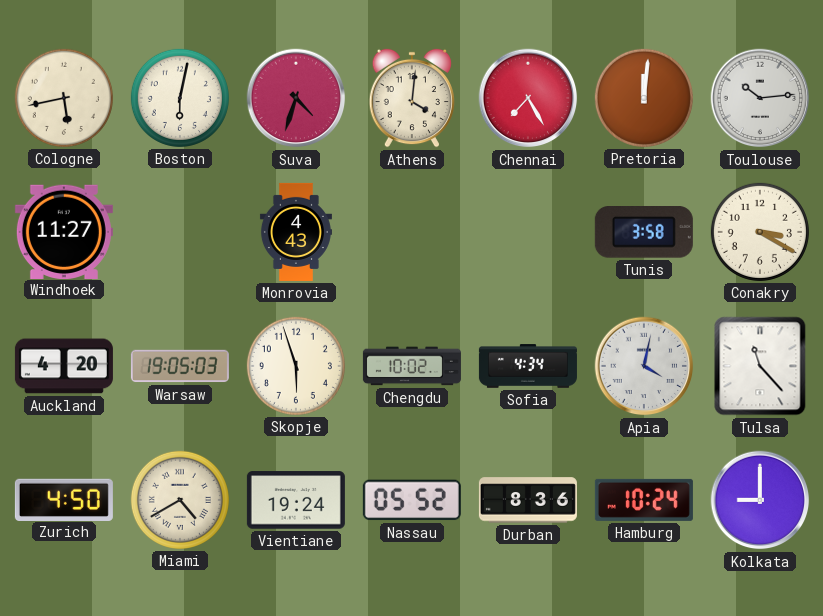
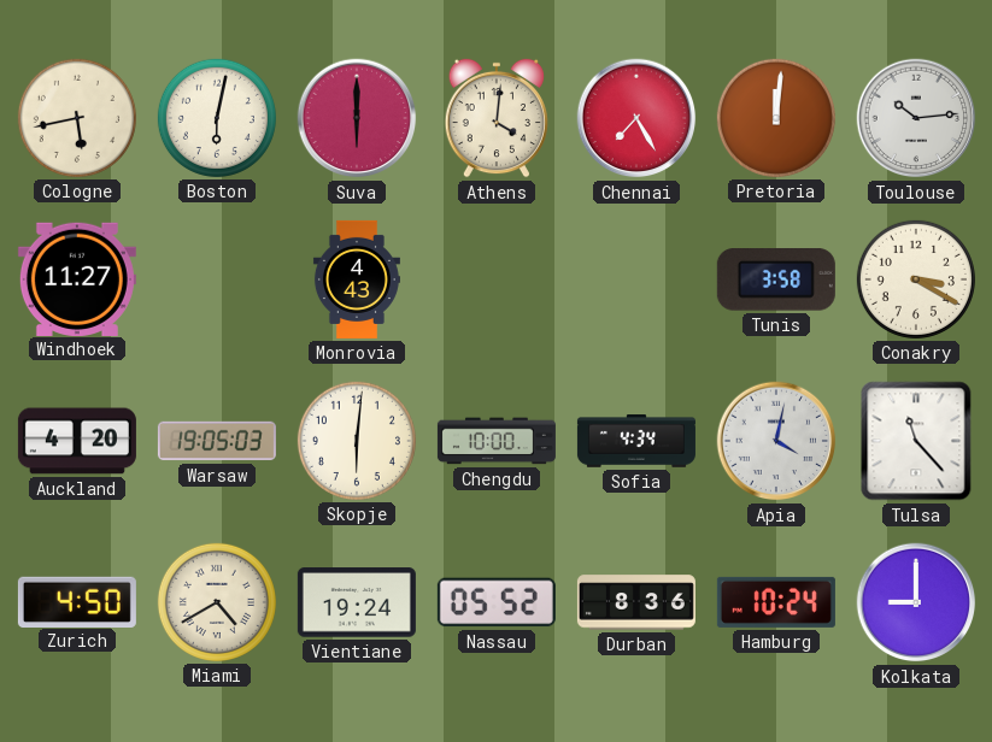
Suva: 4:33 -> 6:00
Skopje: 5:57 -> 6:01
Chengdu: 10:02 -> 10:00
